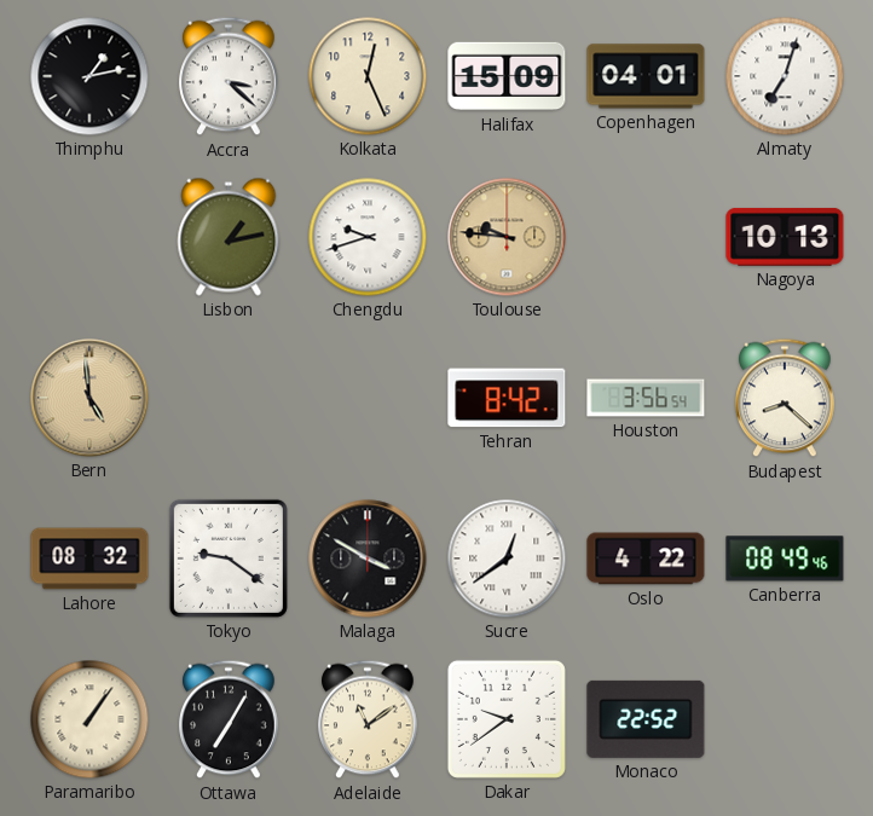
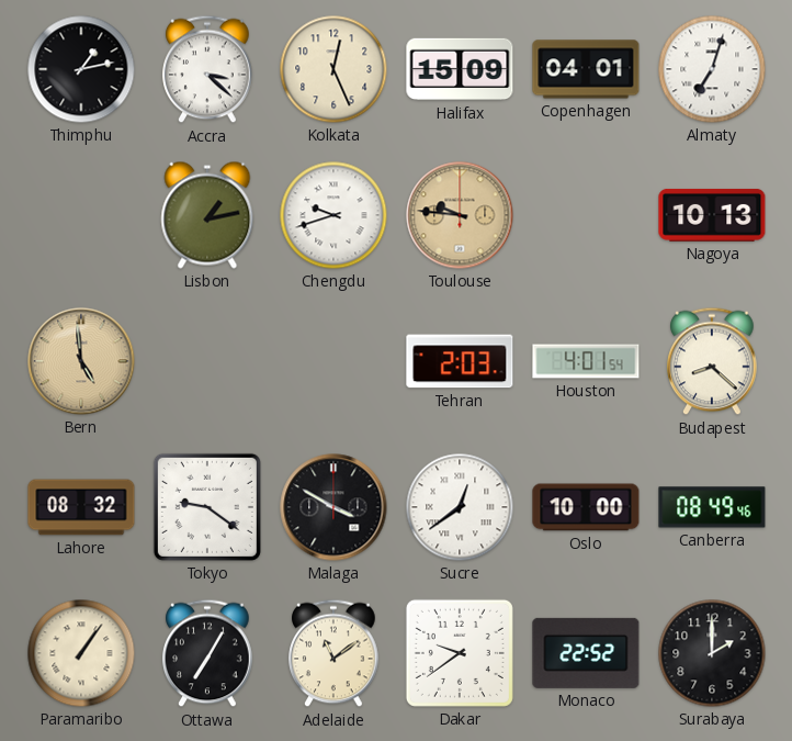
Tehran: 8:42 -> 2:03
Houston: 3:56 -> 4:01
Oslo: 4:22 -> 10:00
Surabaya: none -> 2:00
